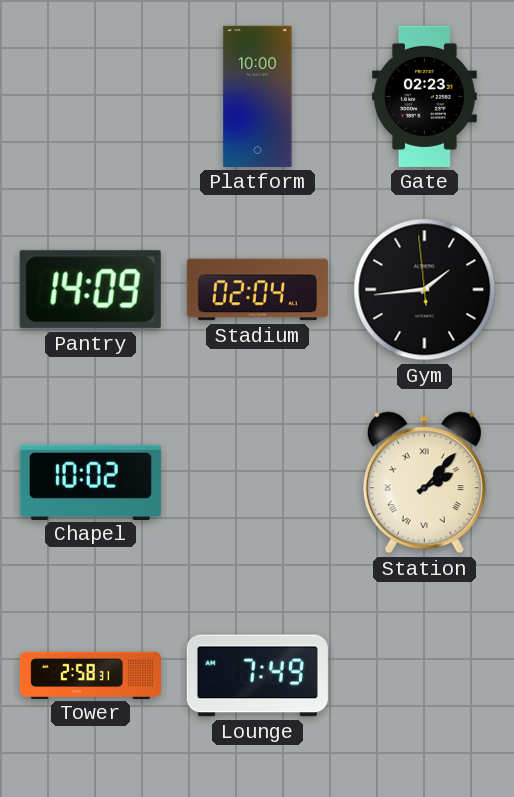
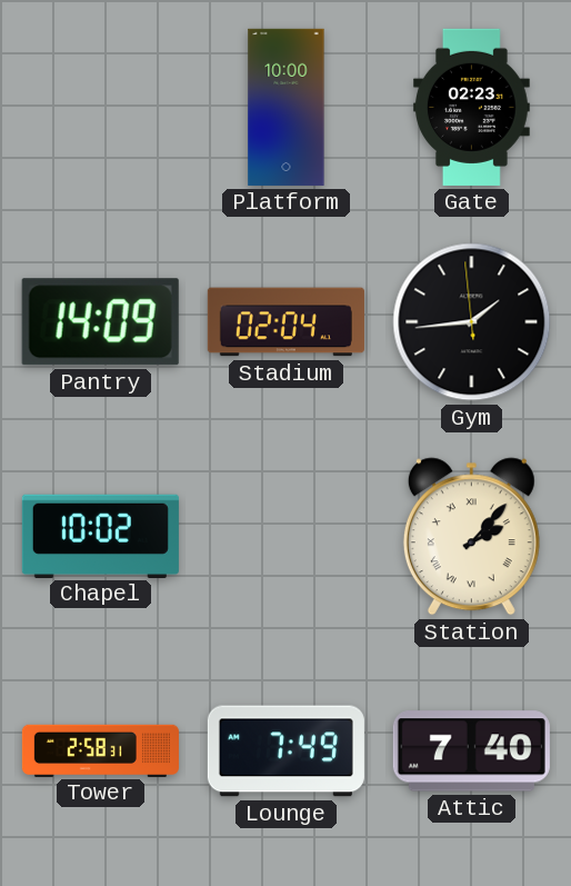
Attic: none -> 7:40
